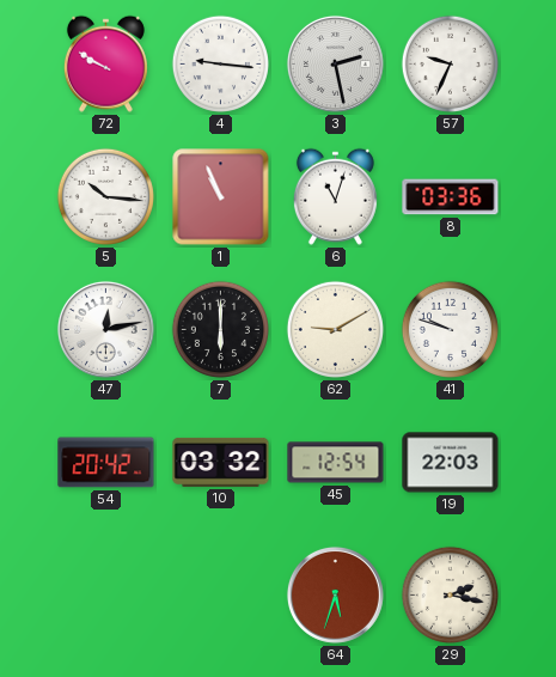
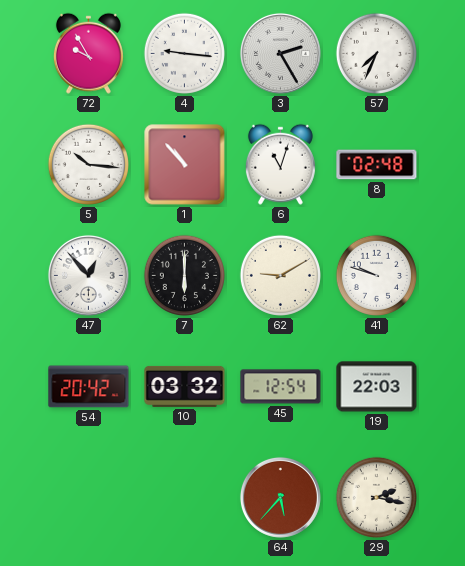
72: 9:50 -> 9:55
3: 2:28 -> 2:25
57: 9:34 -> 7:34
1: 10:56 -> 10:53
8: 03:36 -> 02:48
47: 12:13 -> 12:53
64: 5:33 -> 5:37
